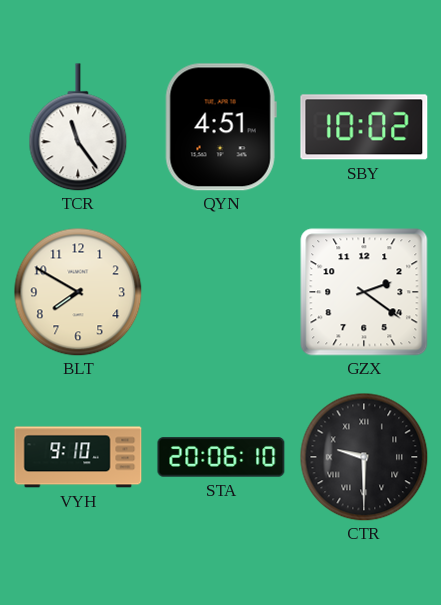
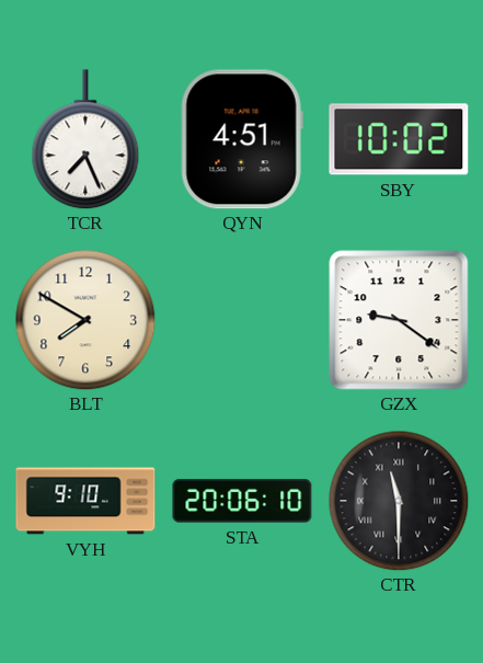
TCR: 11:24 -> 7:26
GZX: 2:21 -> 9:21
CTR: 9:30 -> 11:30
